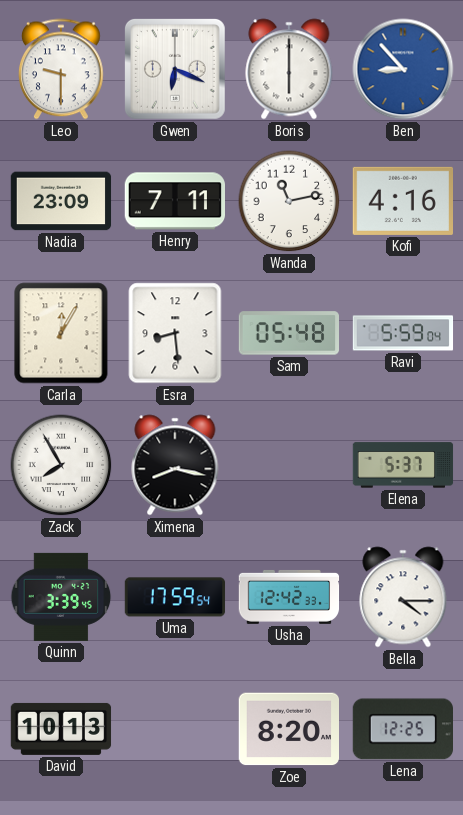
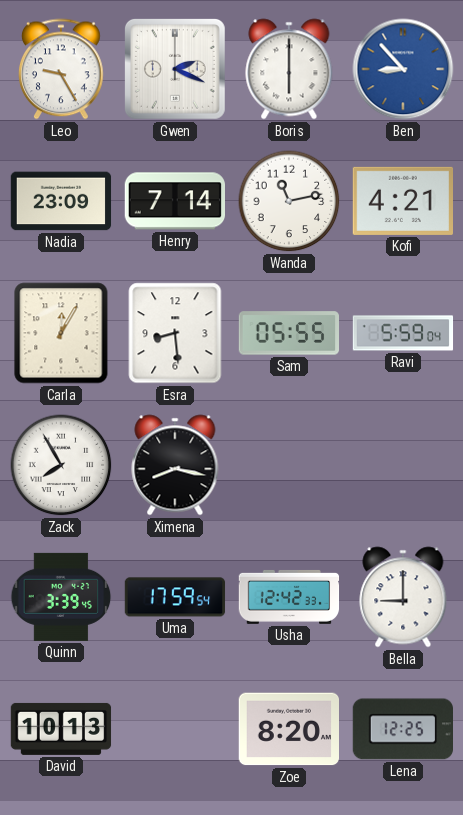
Leo: 9:30 -> 9:25
Gwen: 6:19 -> 2:19
Henry: 7:11 -> 7:14
Kofi: 4:16 -> 4:21
Sam: 05:48 -> 05:55
Elena: 5:37 -> none
Bella: 4:15 -> 9:00
